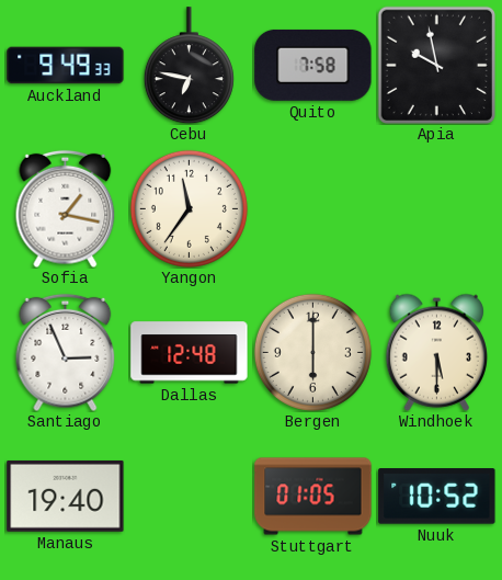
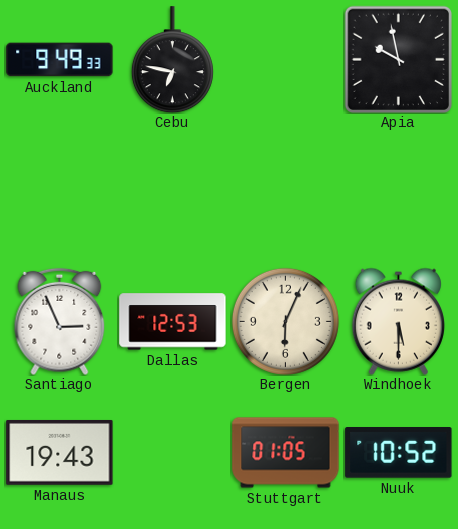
Quito: 7:58 -> none
Sofia: 1:17 -> none
Yangon: 11:36 -> none
Dallas: 12:48 -> 12:53
Bergen: 6:00 -> 6:04
Manaus: 19:40 -> 19:43
